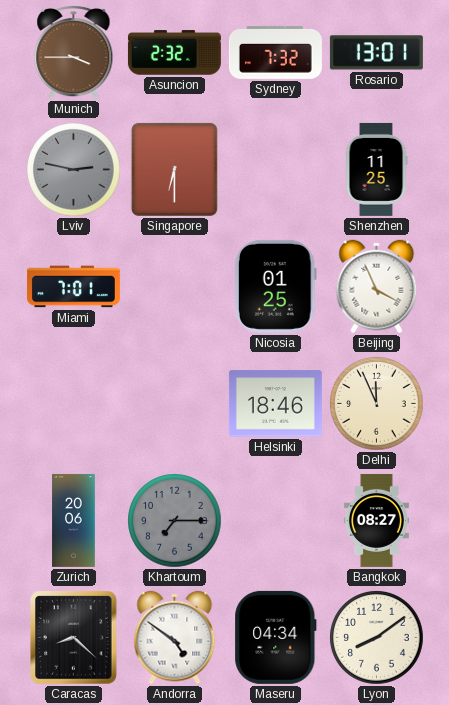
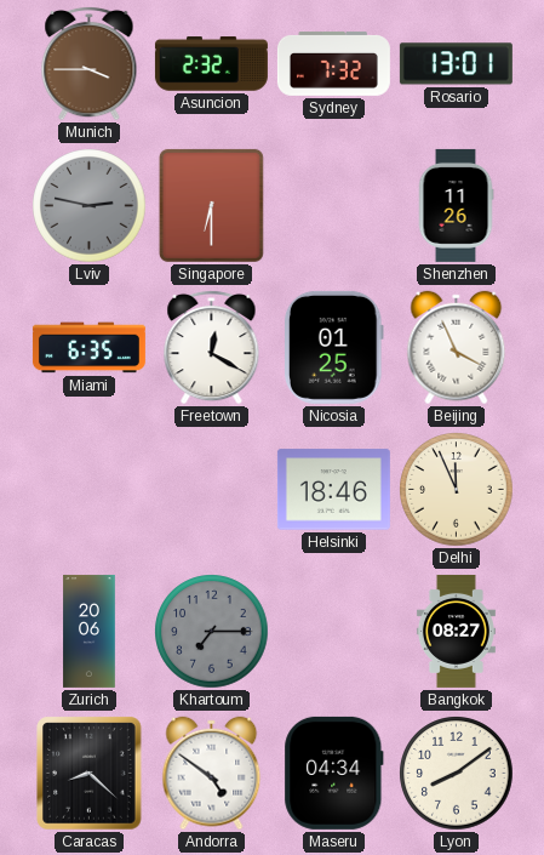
Shenzhen: 11:25 -> 11:26
Miami: 7:01 -> 6:35
Freetown: none -> 12:20
